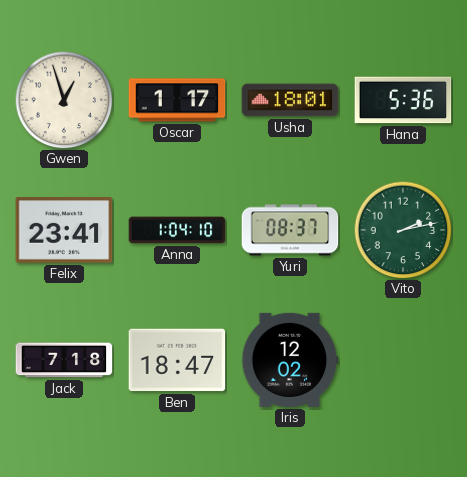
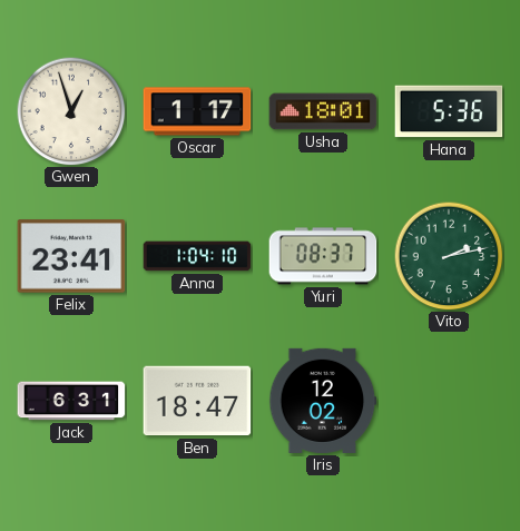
Jack: 7:18 -> 6:31
